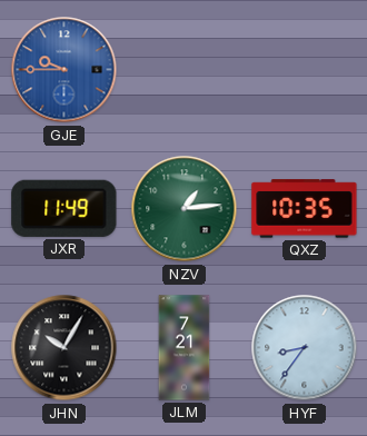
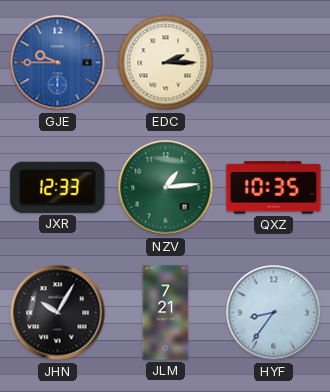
EDC: none -> 2:15
JXR: 11:49 -> 12:33
